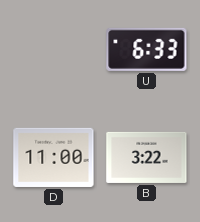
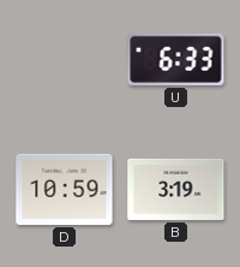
D: 11:00 -> 10:59
B: 3:22 -> 3:19
